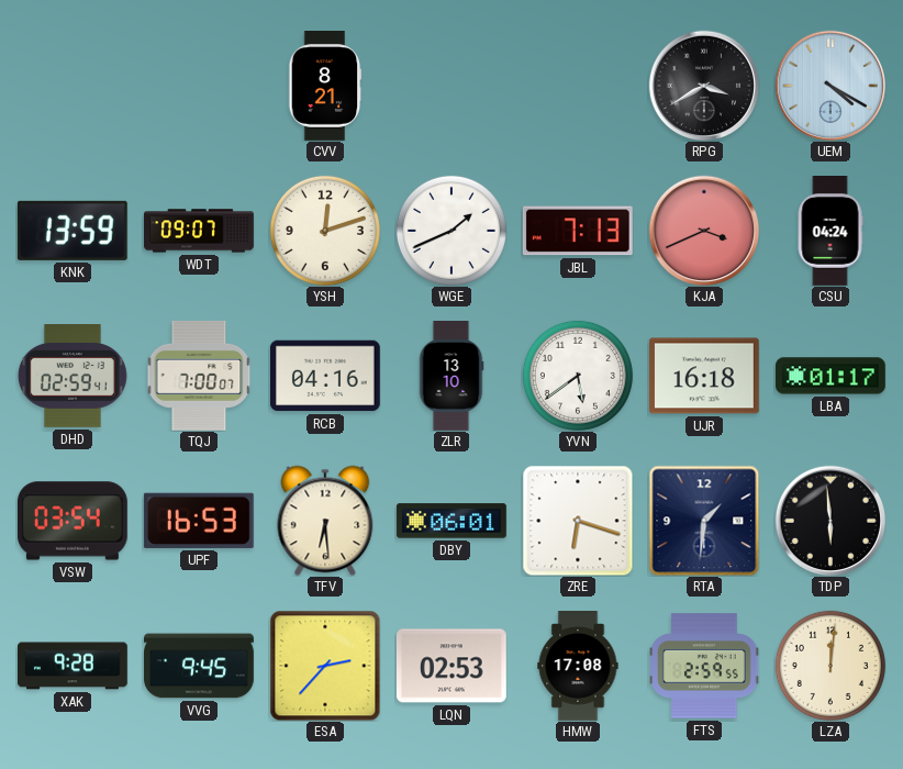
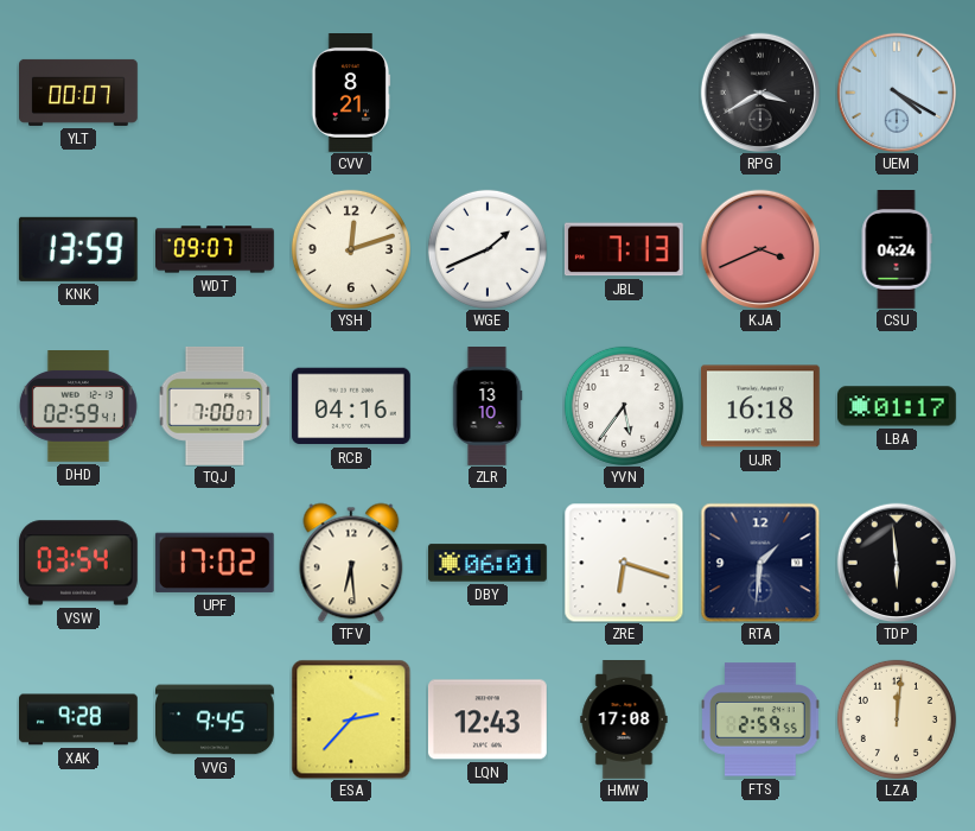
YLT: none -> 00:07
YVN: 5:39 -> 5:36
UPF: 16:53 -> 17:02
LQN: 02:53 -> 12:43
